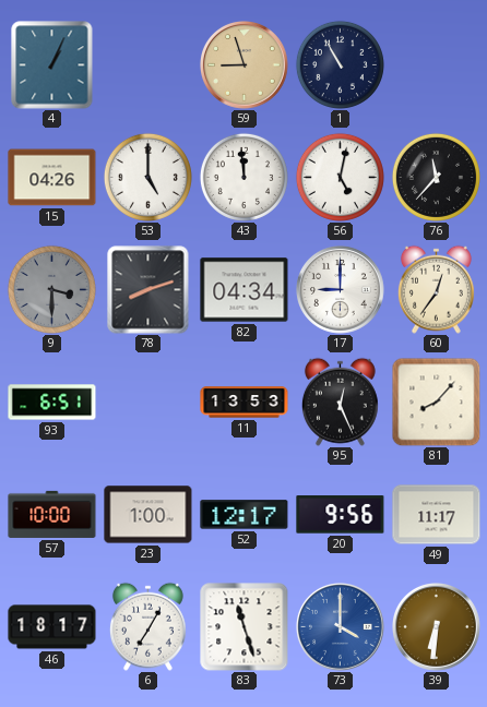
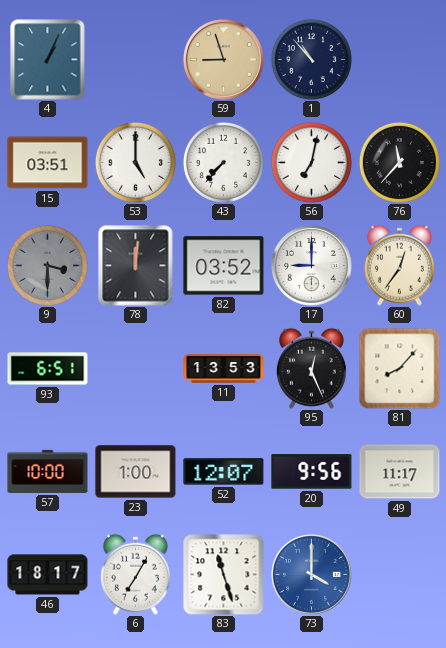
1: 10:55 -> 10:53
15: 04:26 -> 03:51
43: 11:59 -> 7:37
56: 5:02 -> 7:02
78: 8:12 -> 12:01
82: 04:34 -> 03:52
52: 12:17 -> 12:07
39: 6:31 -> none
